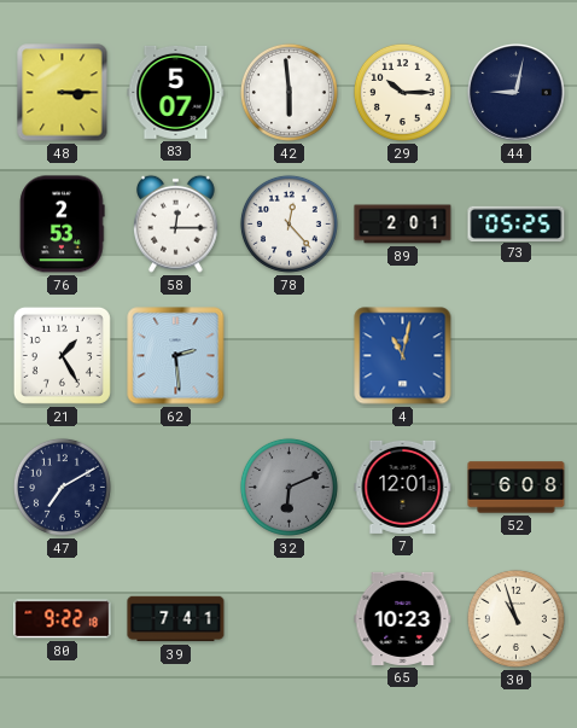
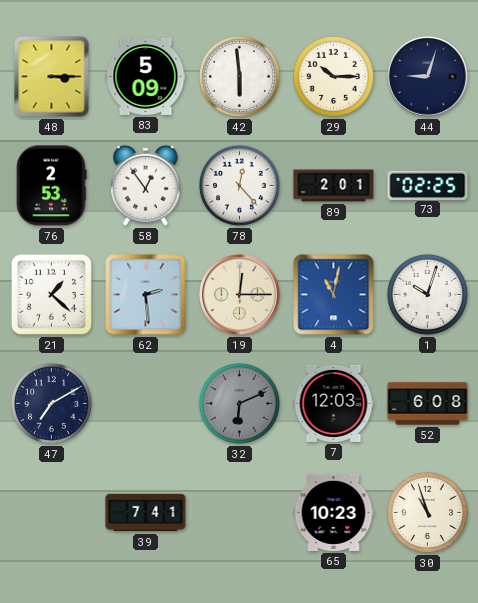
83: 5:07 -> 5:09
44: 9:02 -> 9:03
58: 12:15 -> 12:54
73: 05:25 -> 02:25
21: 1:25 -> 1:22
19: none -> 12:15
1: none -> 10:03
7: 12:01 -> 12:03
80: 9:22 -> none
